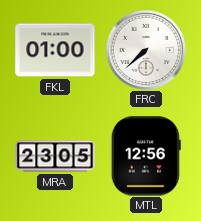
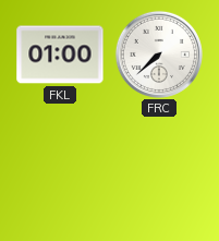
MRA: 23:05 -> none
MTL: 12:56 -> none
